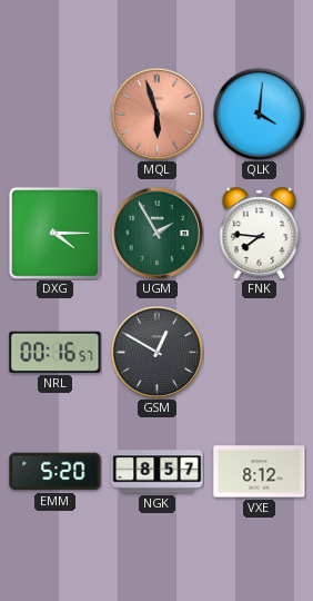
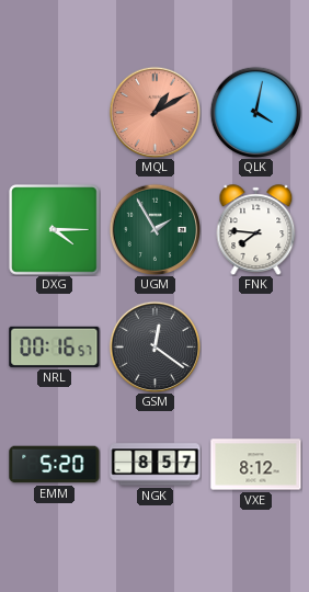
MQL: 5:57 -> 1:10
QLK: 4:01 -> 4:02
GSM: 12:50 -> 12:21
